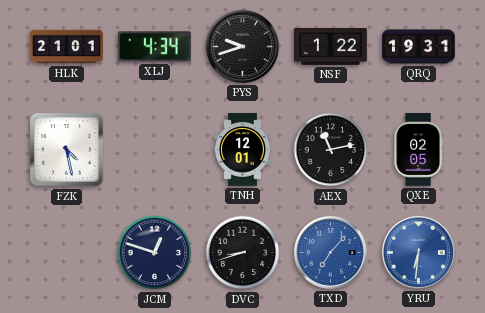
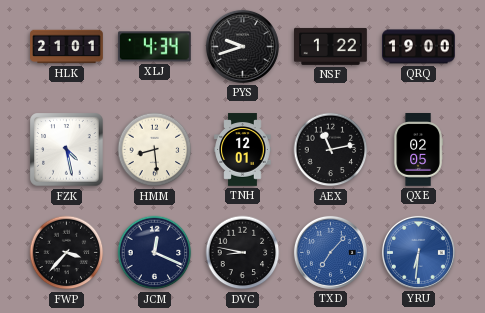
QRQ: 19:31 -> 19:00
HMM: none -> 8:29
FWP: none -> 3:37
JCM: 12:48 -> 12:19
DVC: 8:42 -> 8:47
